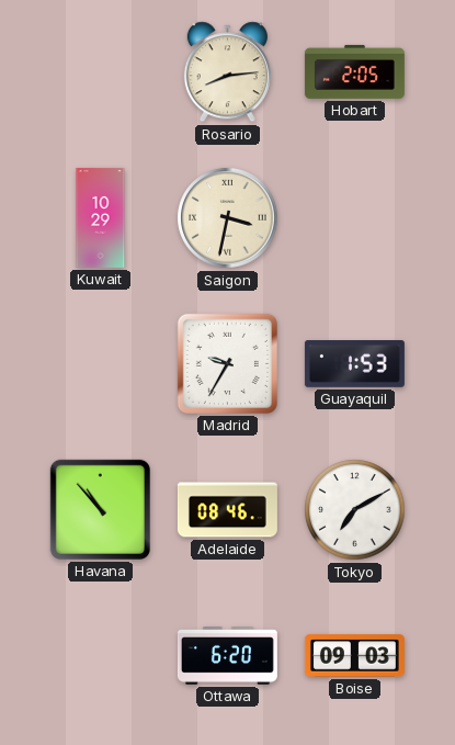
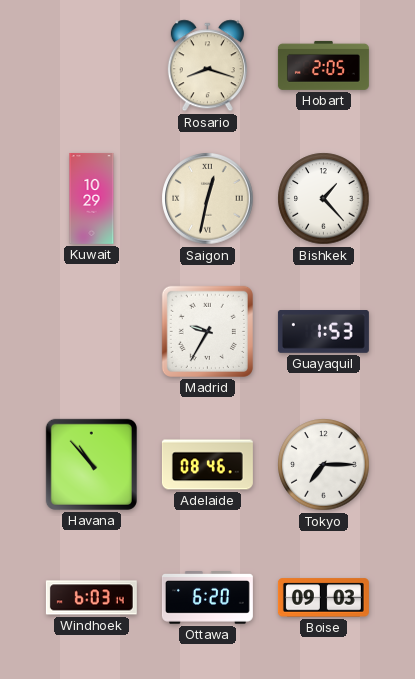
Rosario: 8:14 -> 8:18
Saigon: 3:32 -> 12:32
Bishkek: none -> 1:23
Tokyo: 7:10 -> 7:15
Windhoek: none -> 6:03
